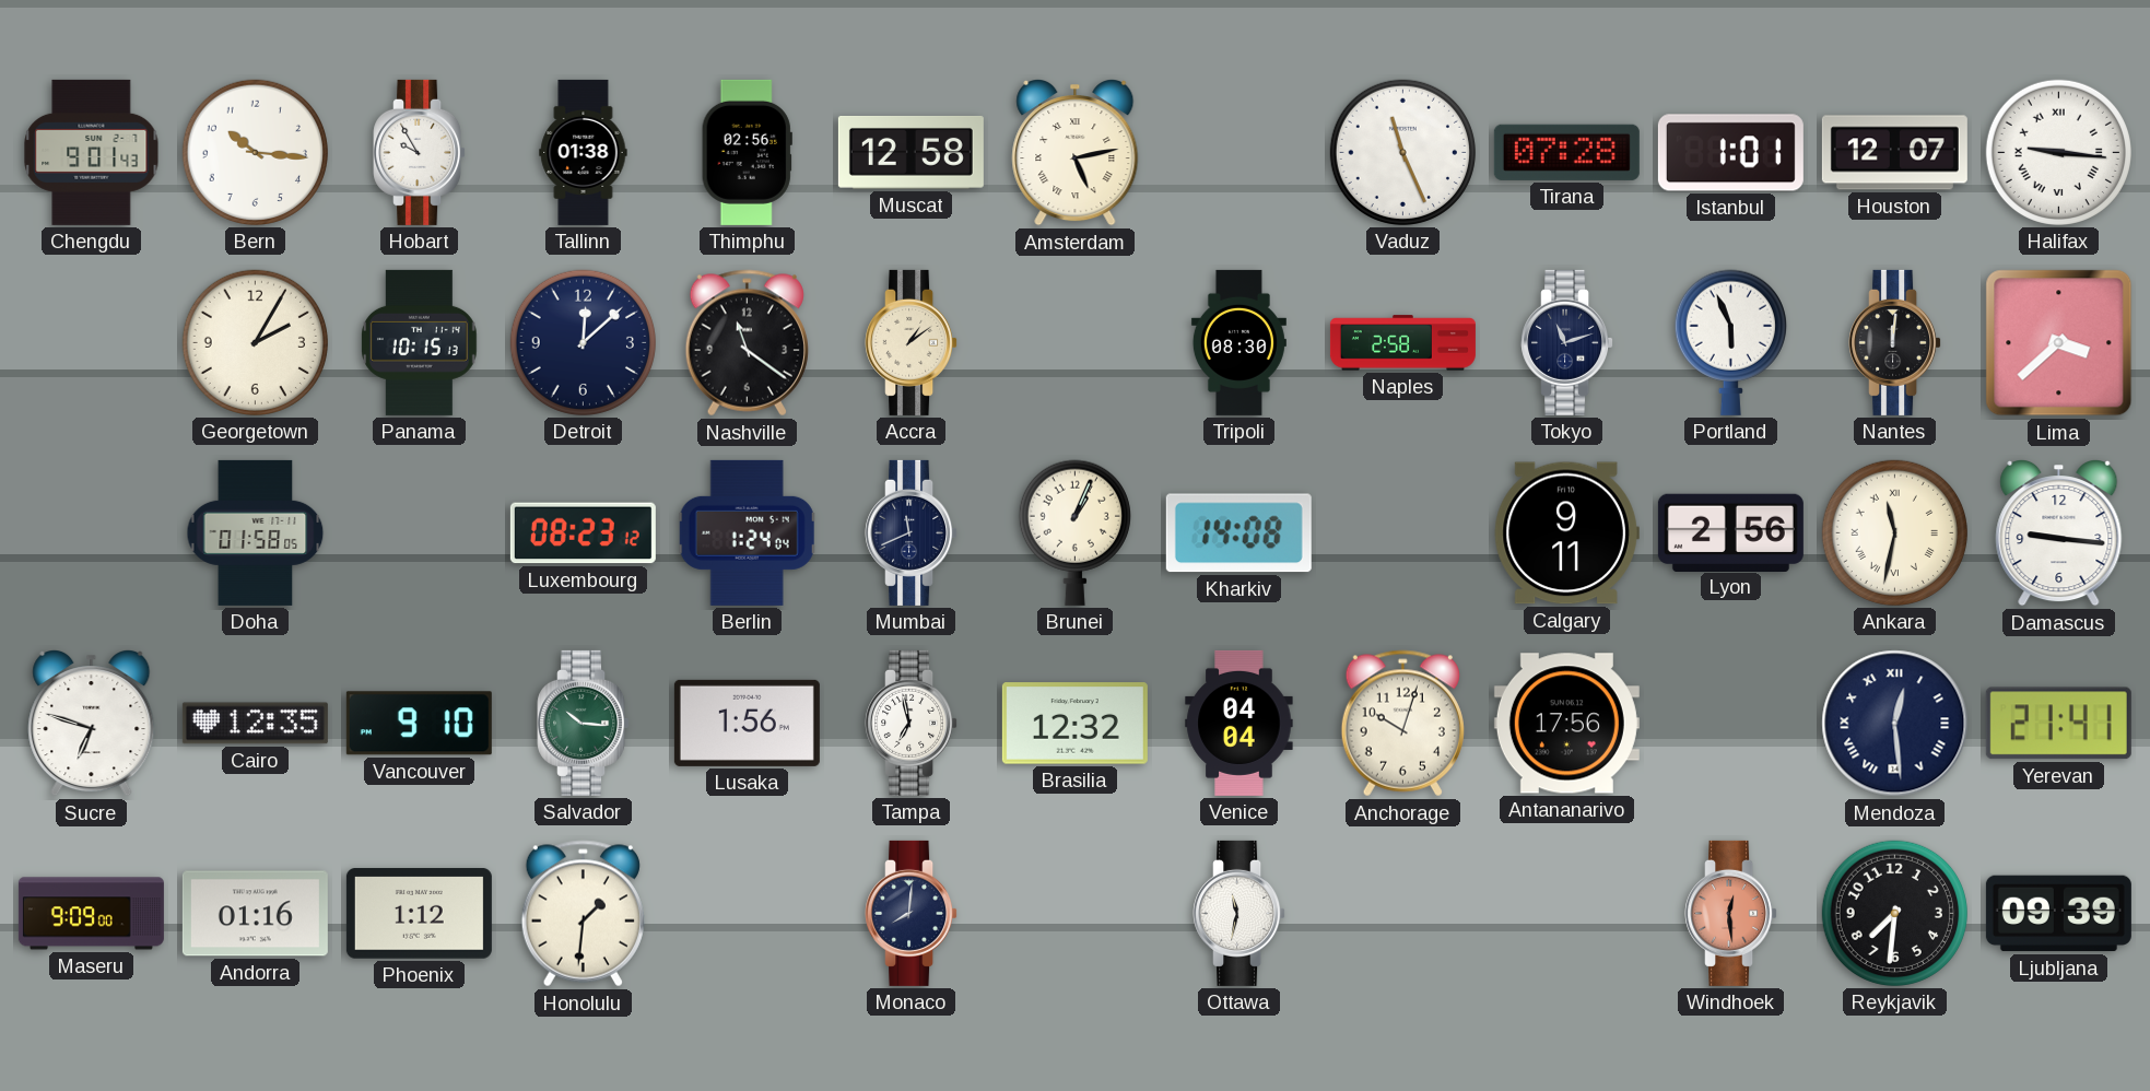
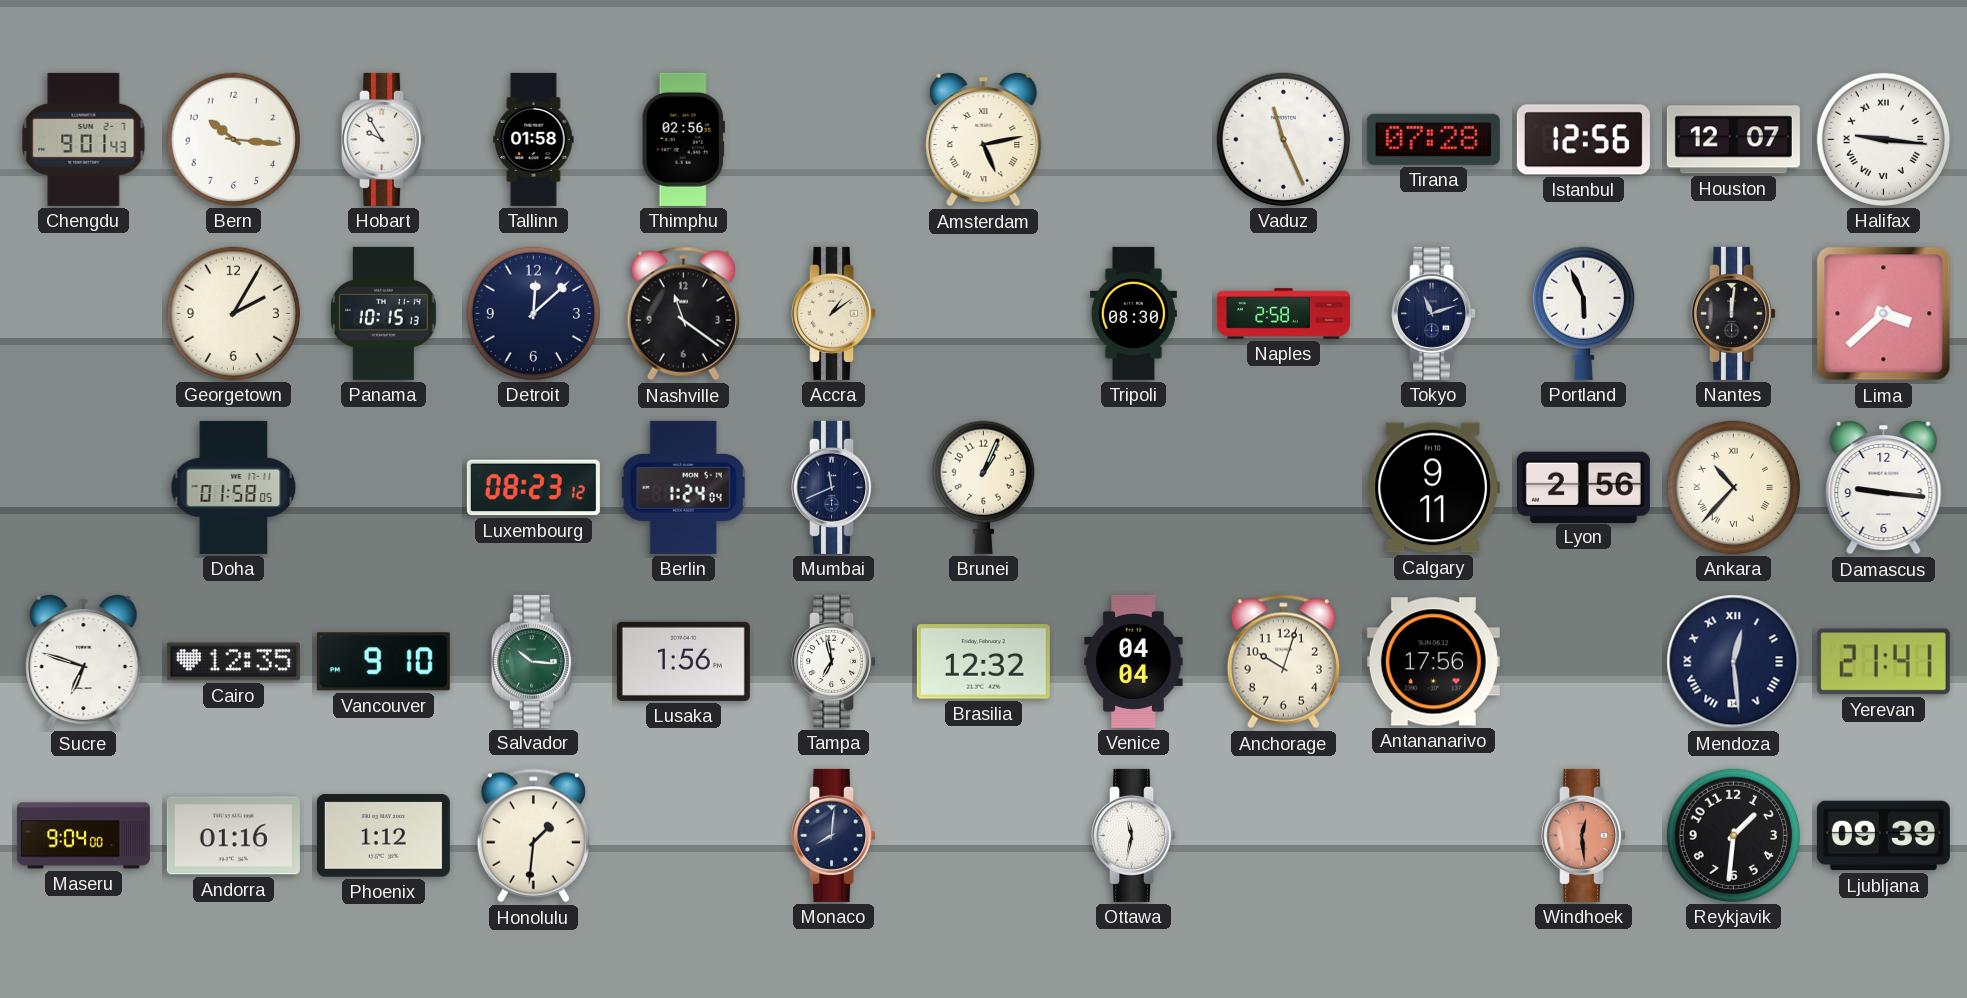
Tallinn: 01:38 -> 01:58
Muscat: 12:58 -> none
Istanbul: 1:01 -> 12:56
Kharkiv: 14:08 -> none
Ankara: 11:32 -> 10:37
Maseru: 9:09 -> 9:04
Reykjavik: 7:31 -> 1:31
